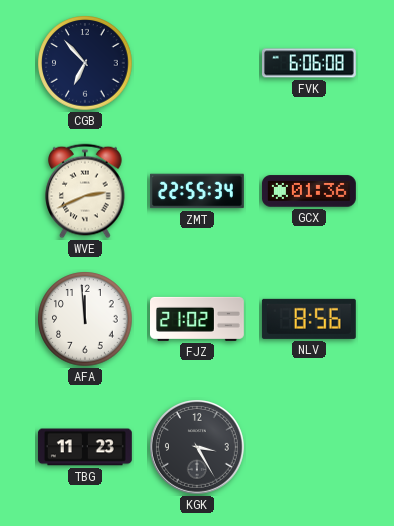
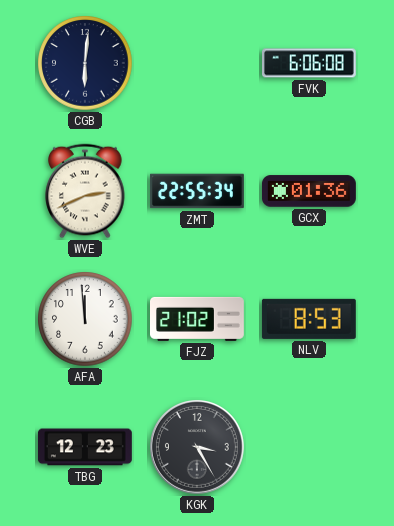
CGB: 6:53 -> 6:01
NLV: 8:56 -> 8:53
TBG: 11:23 -> 12:23
